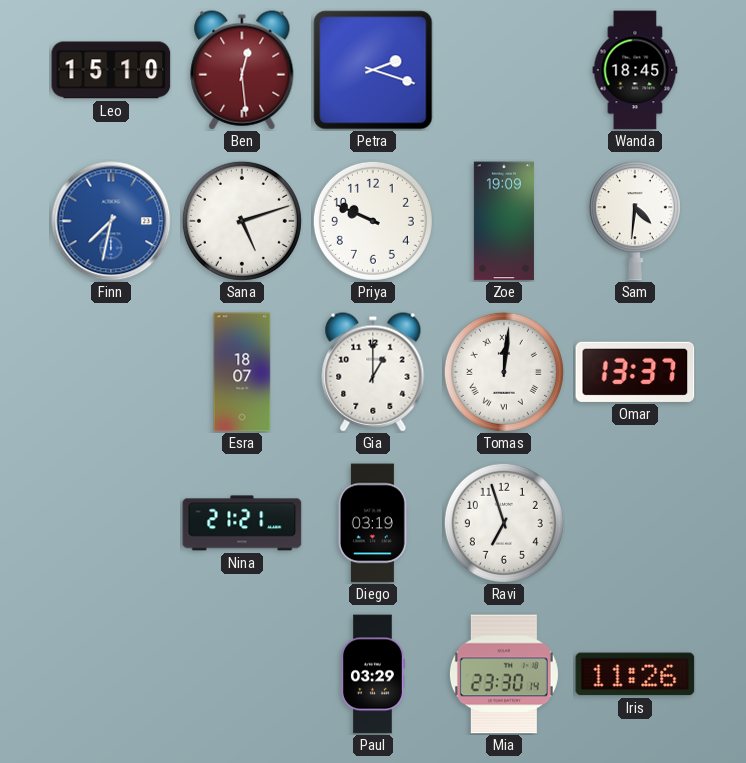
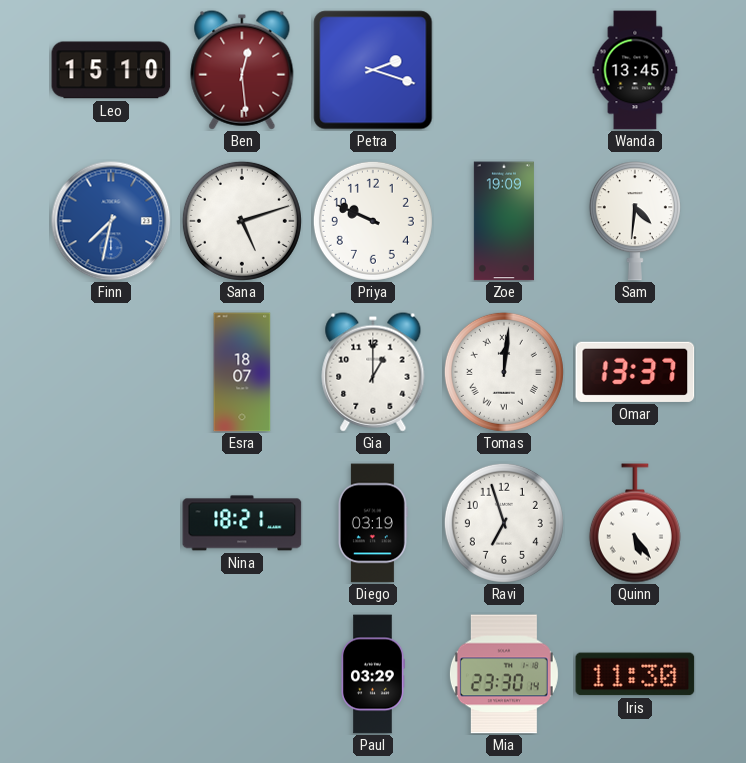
Wanda: 18:45 -> 13:45
Nina: 21:21 -> 18:21
Quinn: none -> 5:24
Iris: 11:26 -> 11:30
